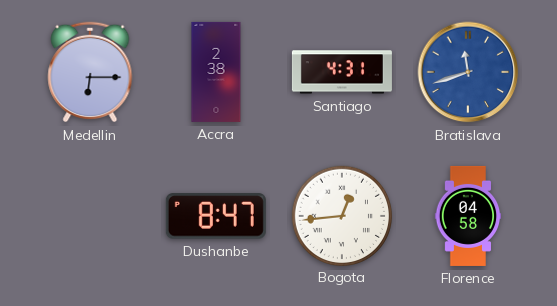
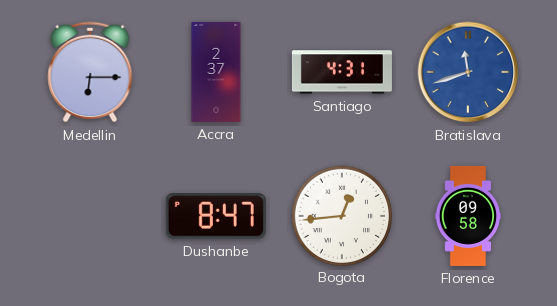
Accra: 2:38 -> 2:37
Florence: 04:58 -> 09:58
